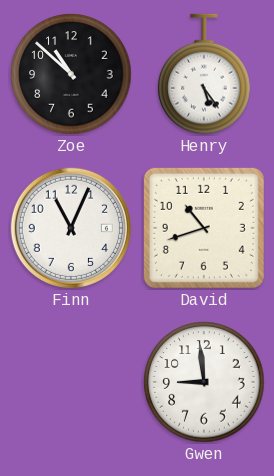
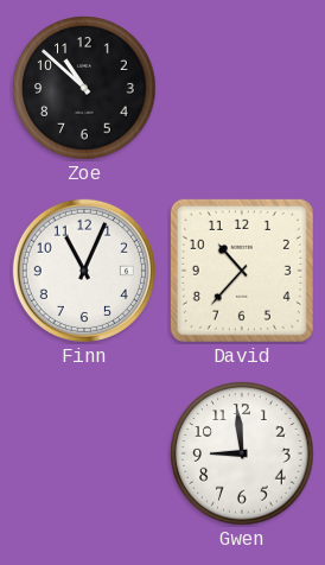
Henry: 5:24 -> none
David: 10:42 -> 10:37
